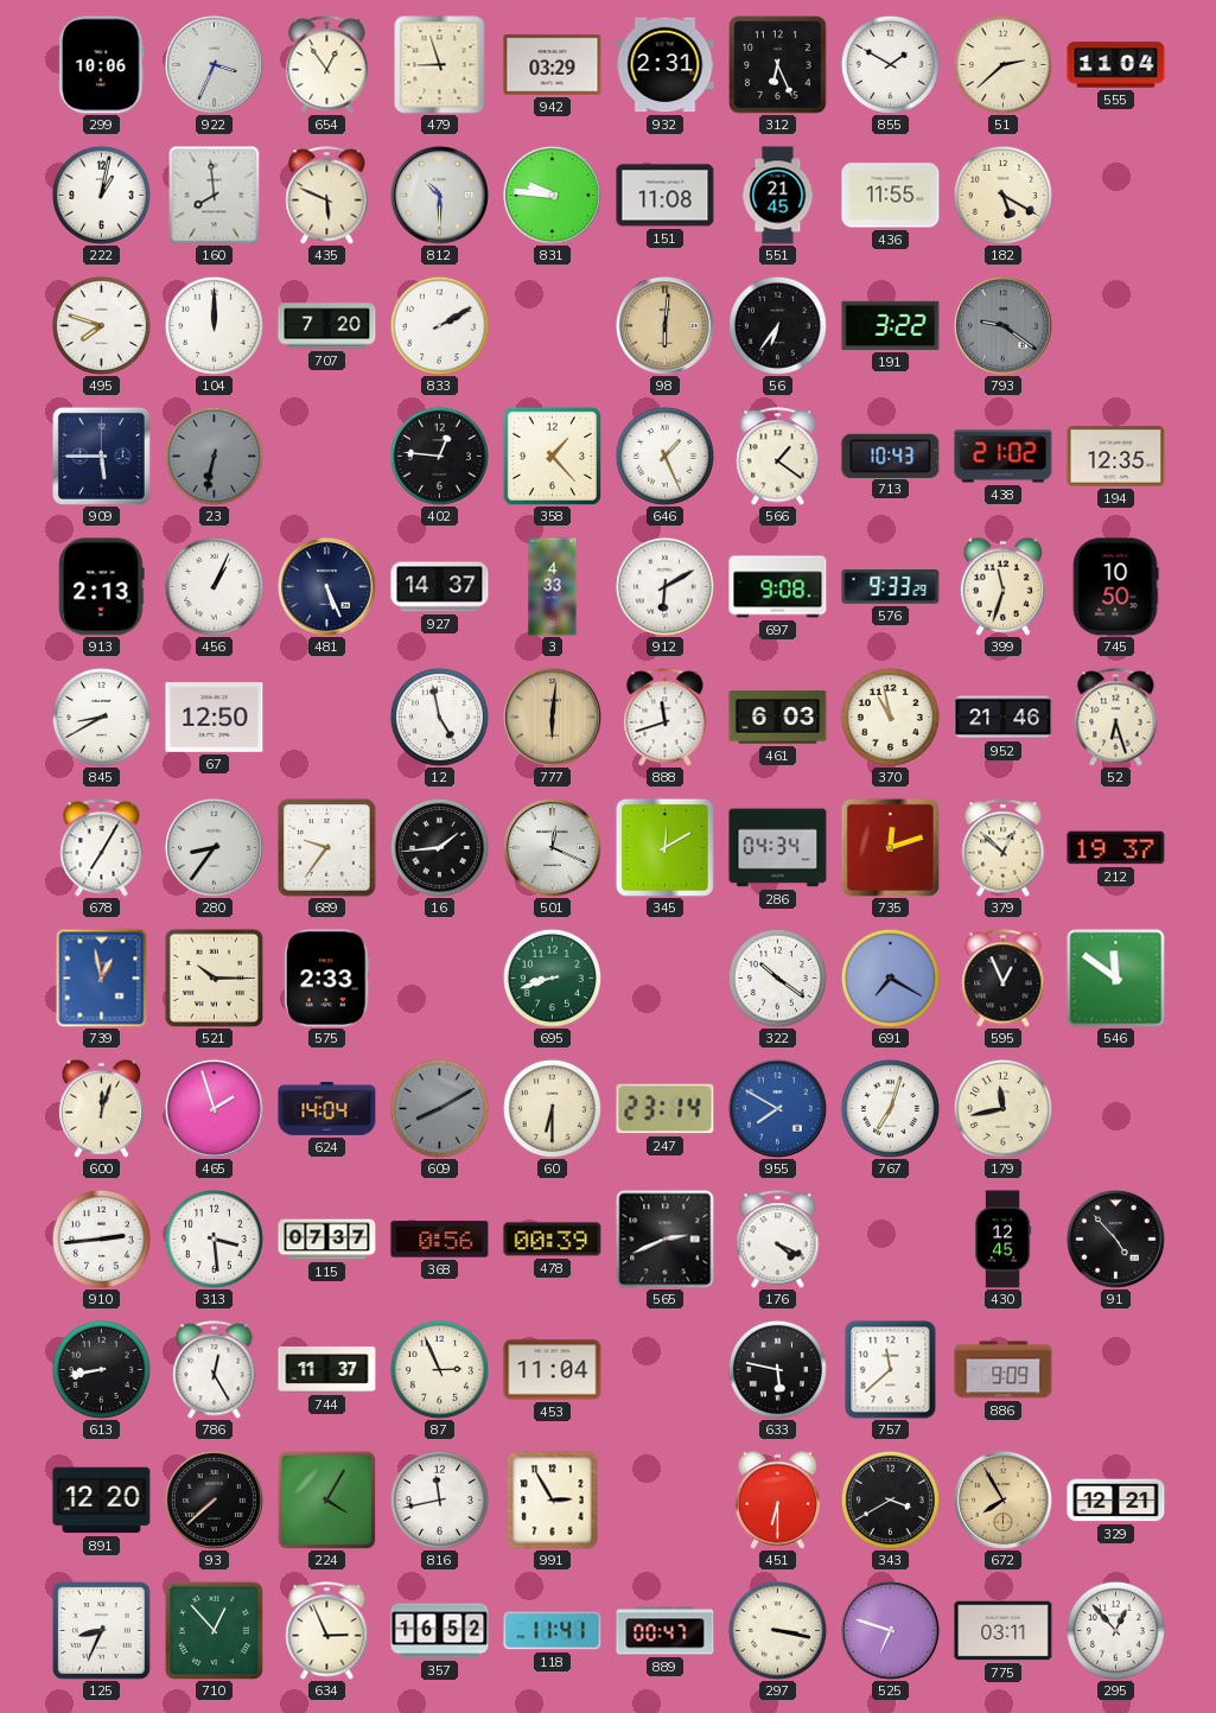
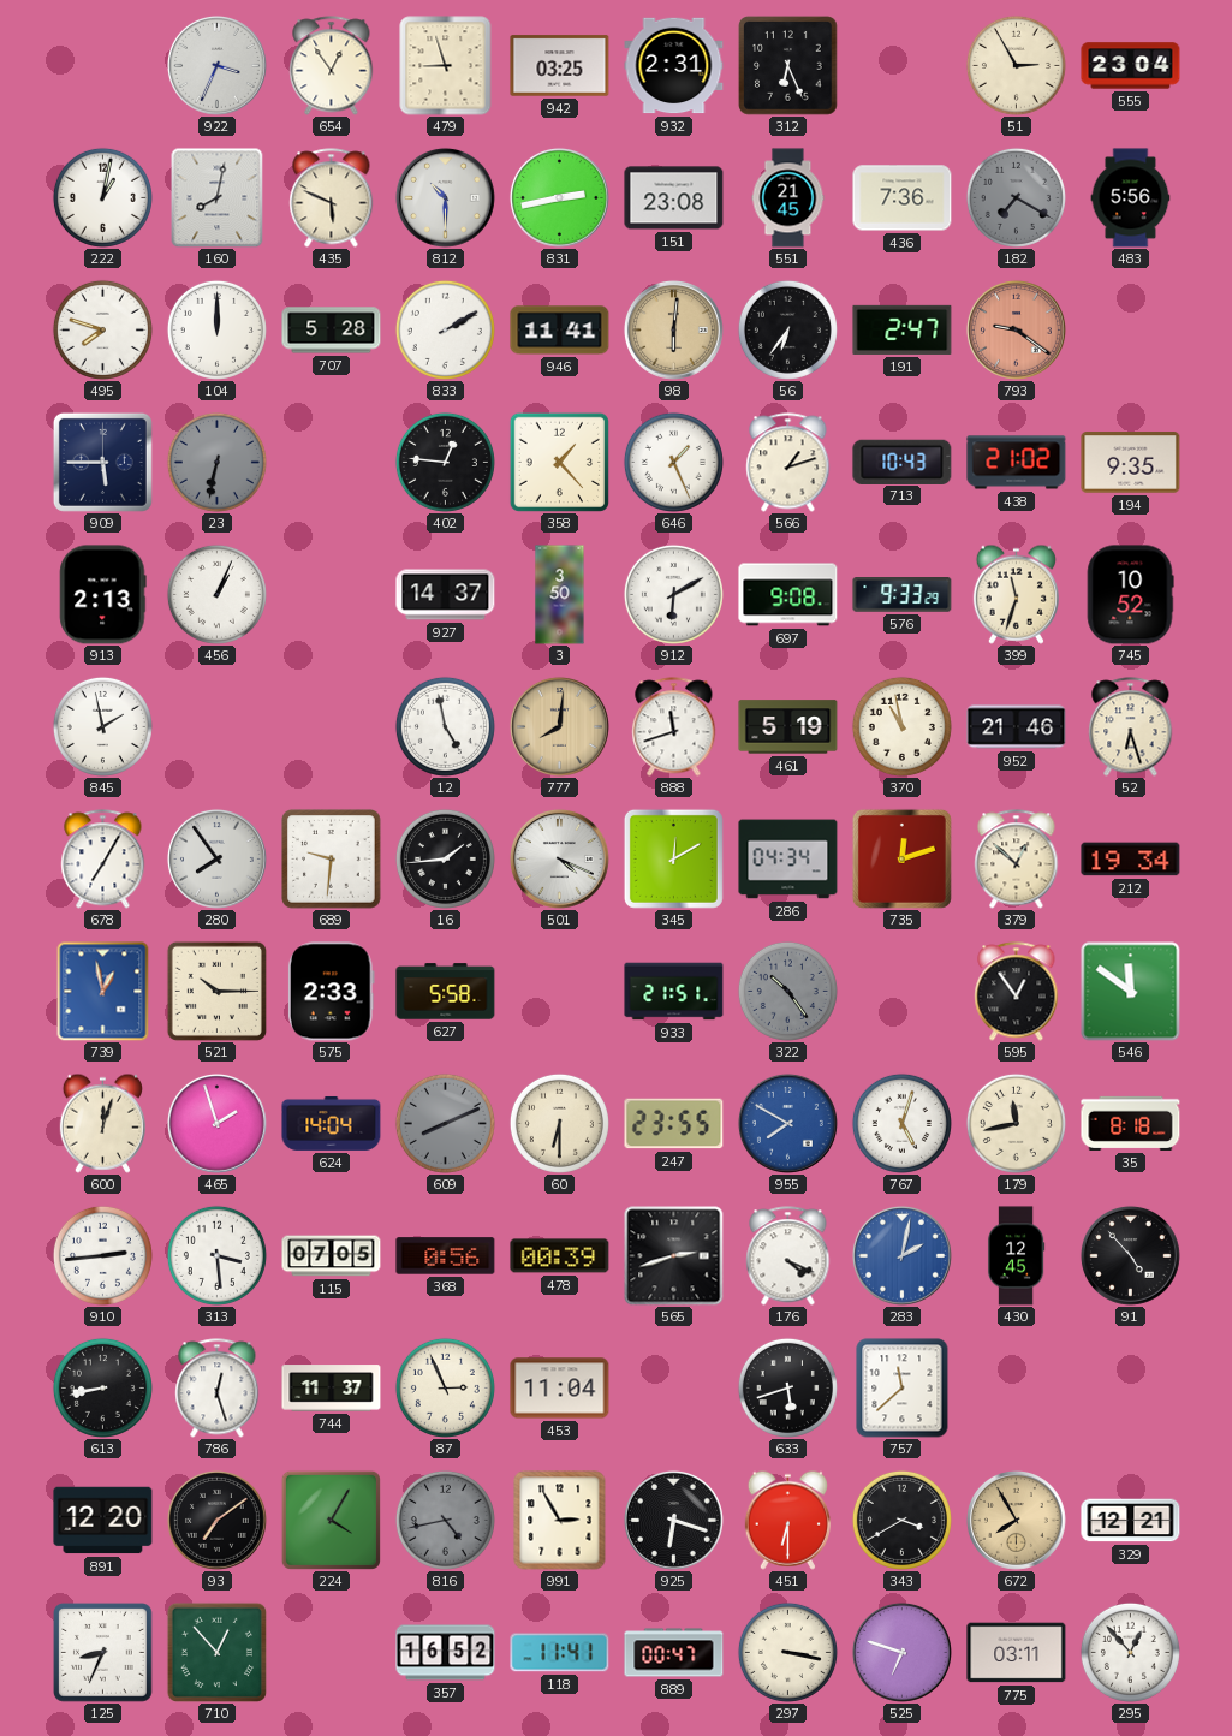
299: 10:06 -> none
942: 03:29 -> 03:25
855: 1:50 -> none
51: 2:38 -> 2:55
555: 11:04 -> 23:04
160: 7:59 -> 8:02
831: 9:46 -> 2:43
151: 11:08 -> 23:08
436: 11:55 -> 7:36
182: 5:20 -> 7:20
182 dial: cream -> grey
483: none -> 5:56
707: 7:20 -> 5:28
946: none -> 11:41
191: 3:22 -> 2:47
793 dial: grey -> salmon
566: 1:21 -> 1:12
194: 12:35 -> 9:35
481: 5:26 -> none
3: 4:33 -> 3:50
745: 10:50 -> 10:52
845: 8:40 -> 1:58
67: 12:50 -> none
777: 6:01 -> 8:01
461: 6:03 -> 5:19
280: 8:36 -> 7:54
689: 9:36 -> 9:31
501: 12:19 -> 4:19
212: 19:37 -> 19:34
627: none -> 5:58
695: 8:42 -> none
933: none -> 21:51
322: 10:21 -> 10:24
322 dial: white -> grey
691: 7:20 -> none
595: 12:56 -> 12:54
609: 8:10 -> 8:11
247: 23:14 -> 23:55
767: 7:03 -> 5:03
35: none -> 8:18
115: 07:37 -> 07:05
565: 2:41 -> 2:42
283: none -> 2:02
786: 12:25 -> 12:27
633: 5:47 -> 5:42
886: 9:09 -> none
93: 7:38 -> 7:09
816: 11:43 -> 4:43
816 dial: white -> grey
925: none -> 6:18
634: 2:56 -> none
